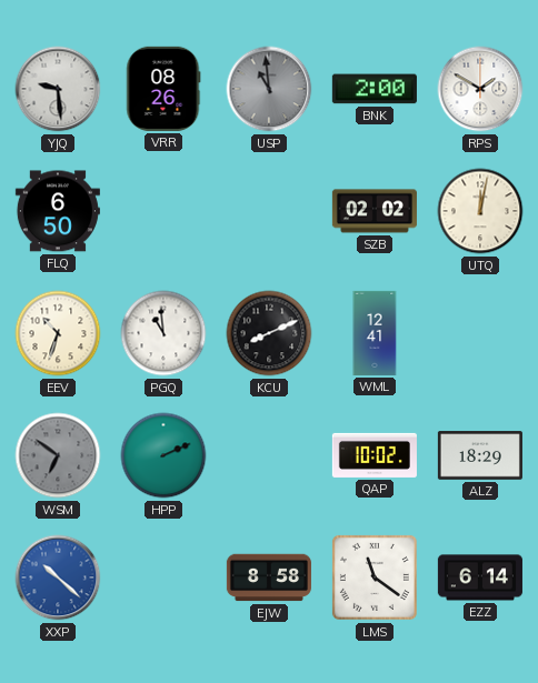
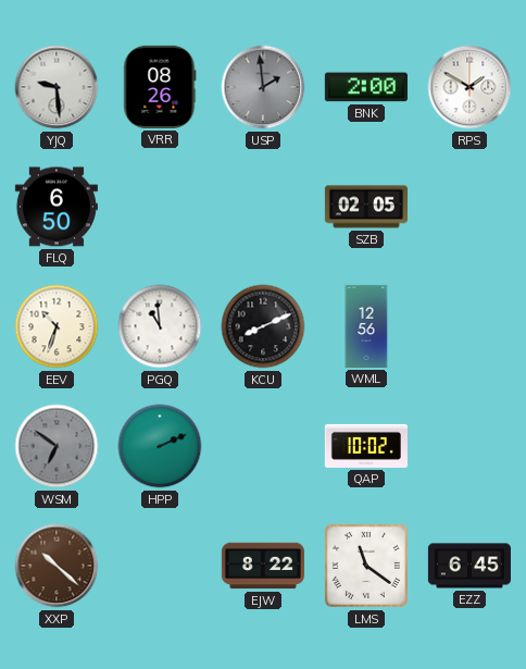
USP: 10:59 -> 1:59
SZB: 02:02 -> 02:05
UTQ: 12:02 -> none
WML: 12:41 -> 12:56
ALZ: 18:29 -> none
XXP dial: blue -> brown
EJW: 8:58 -> 8:22
EZZ: 6:14 -> 6:45
